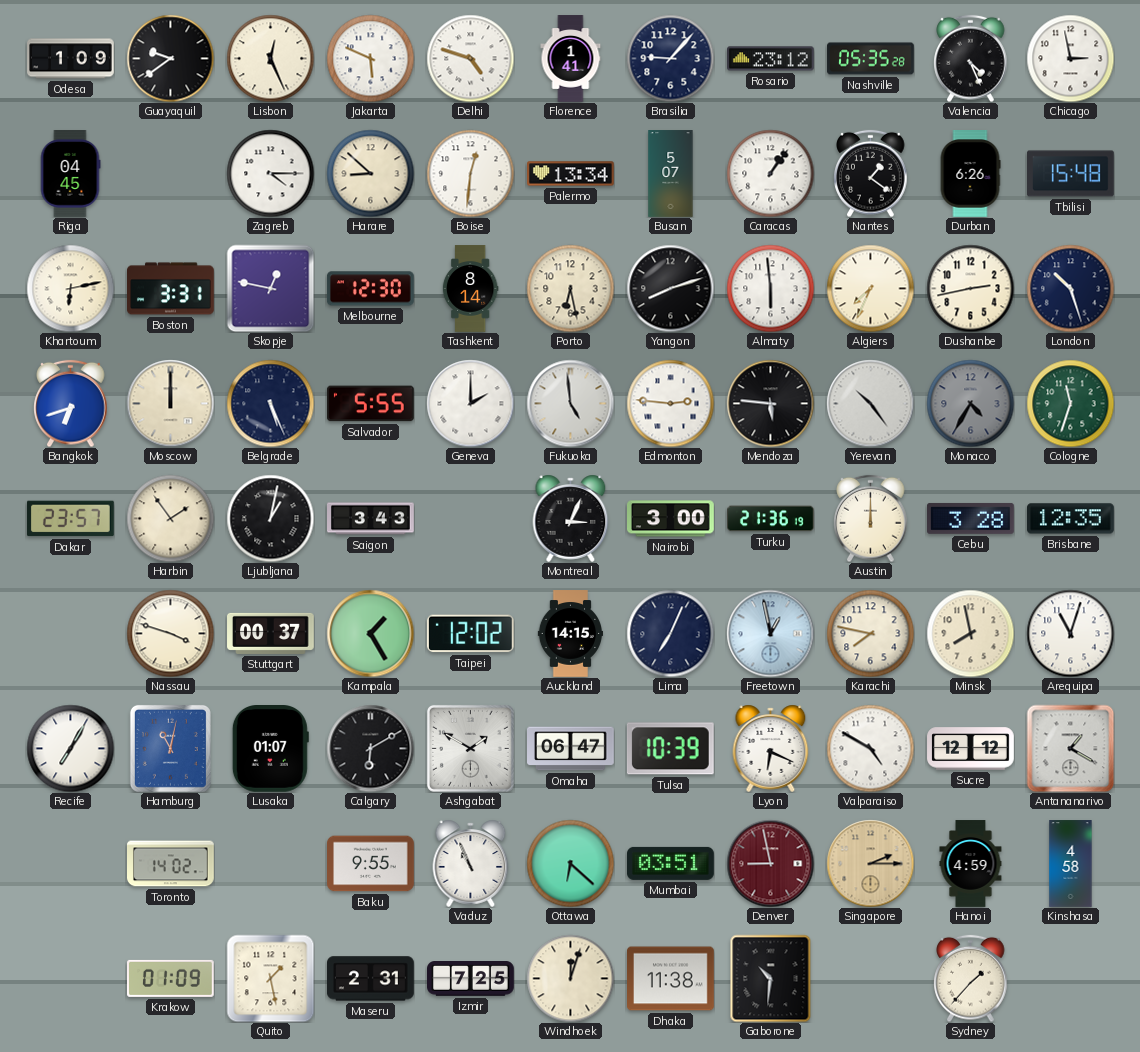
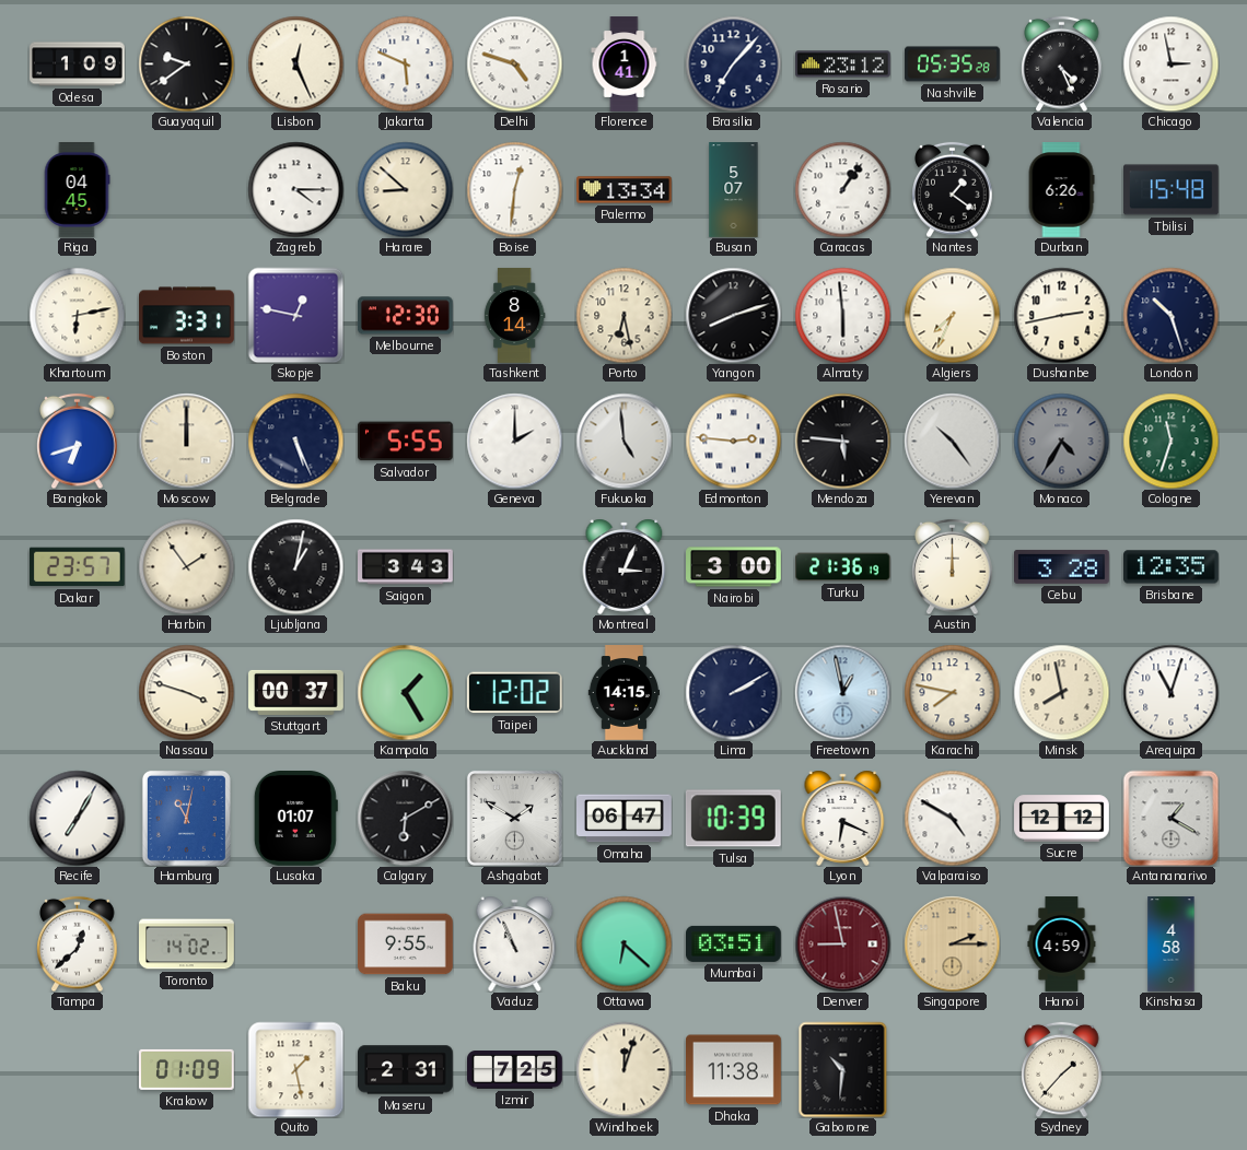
Brasilia: 9:07 -> 7:07
Lima: 7:04 -> 2:10
Tampa: none -> 12:38
